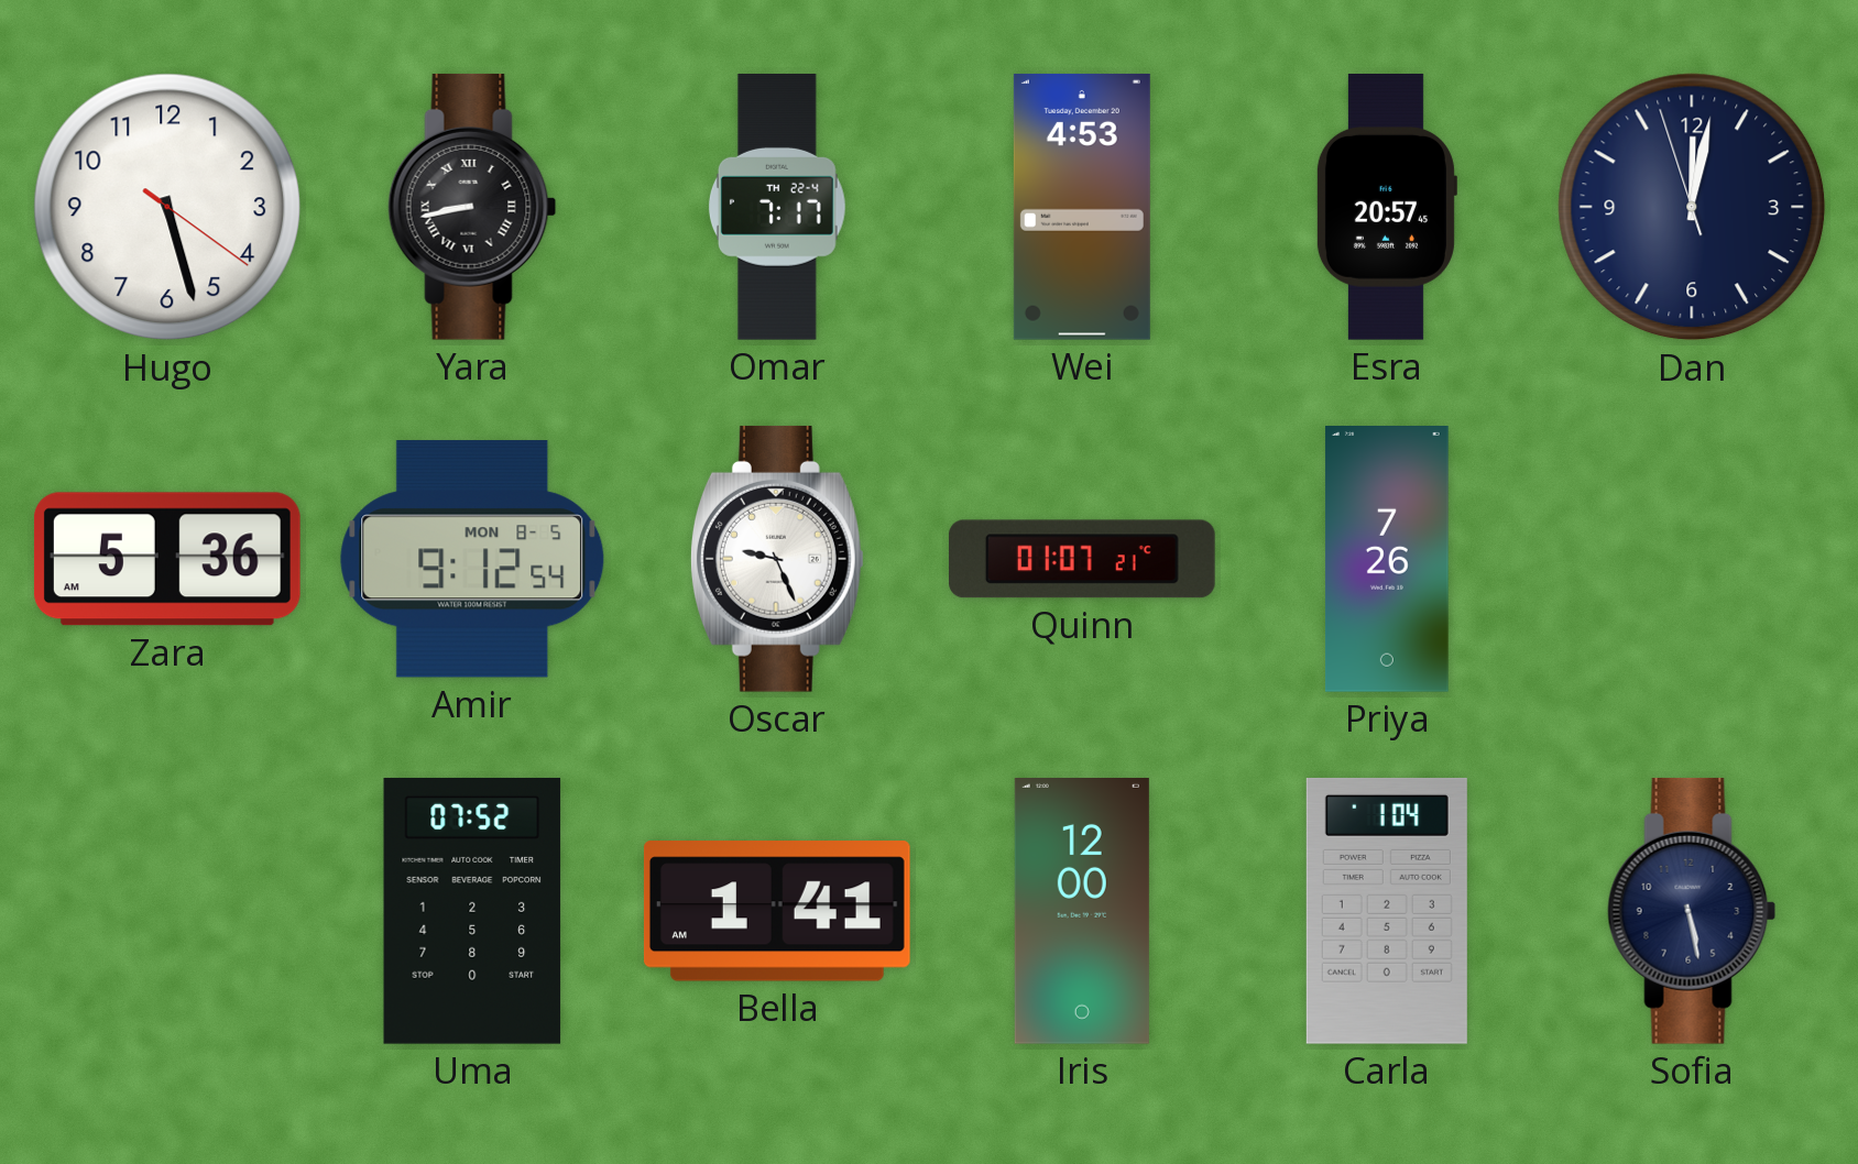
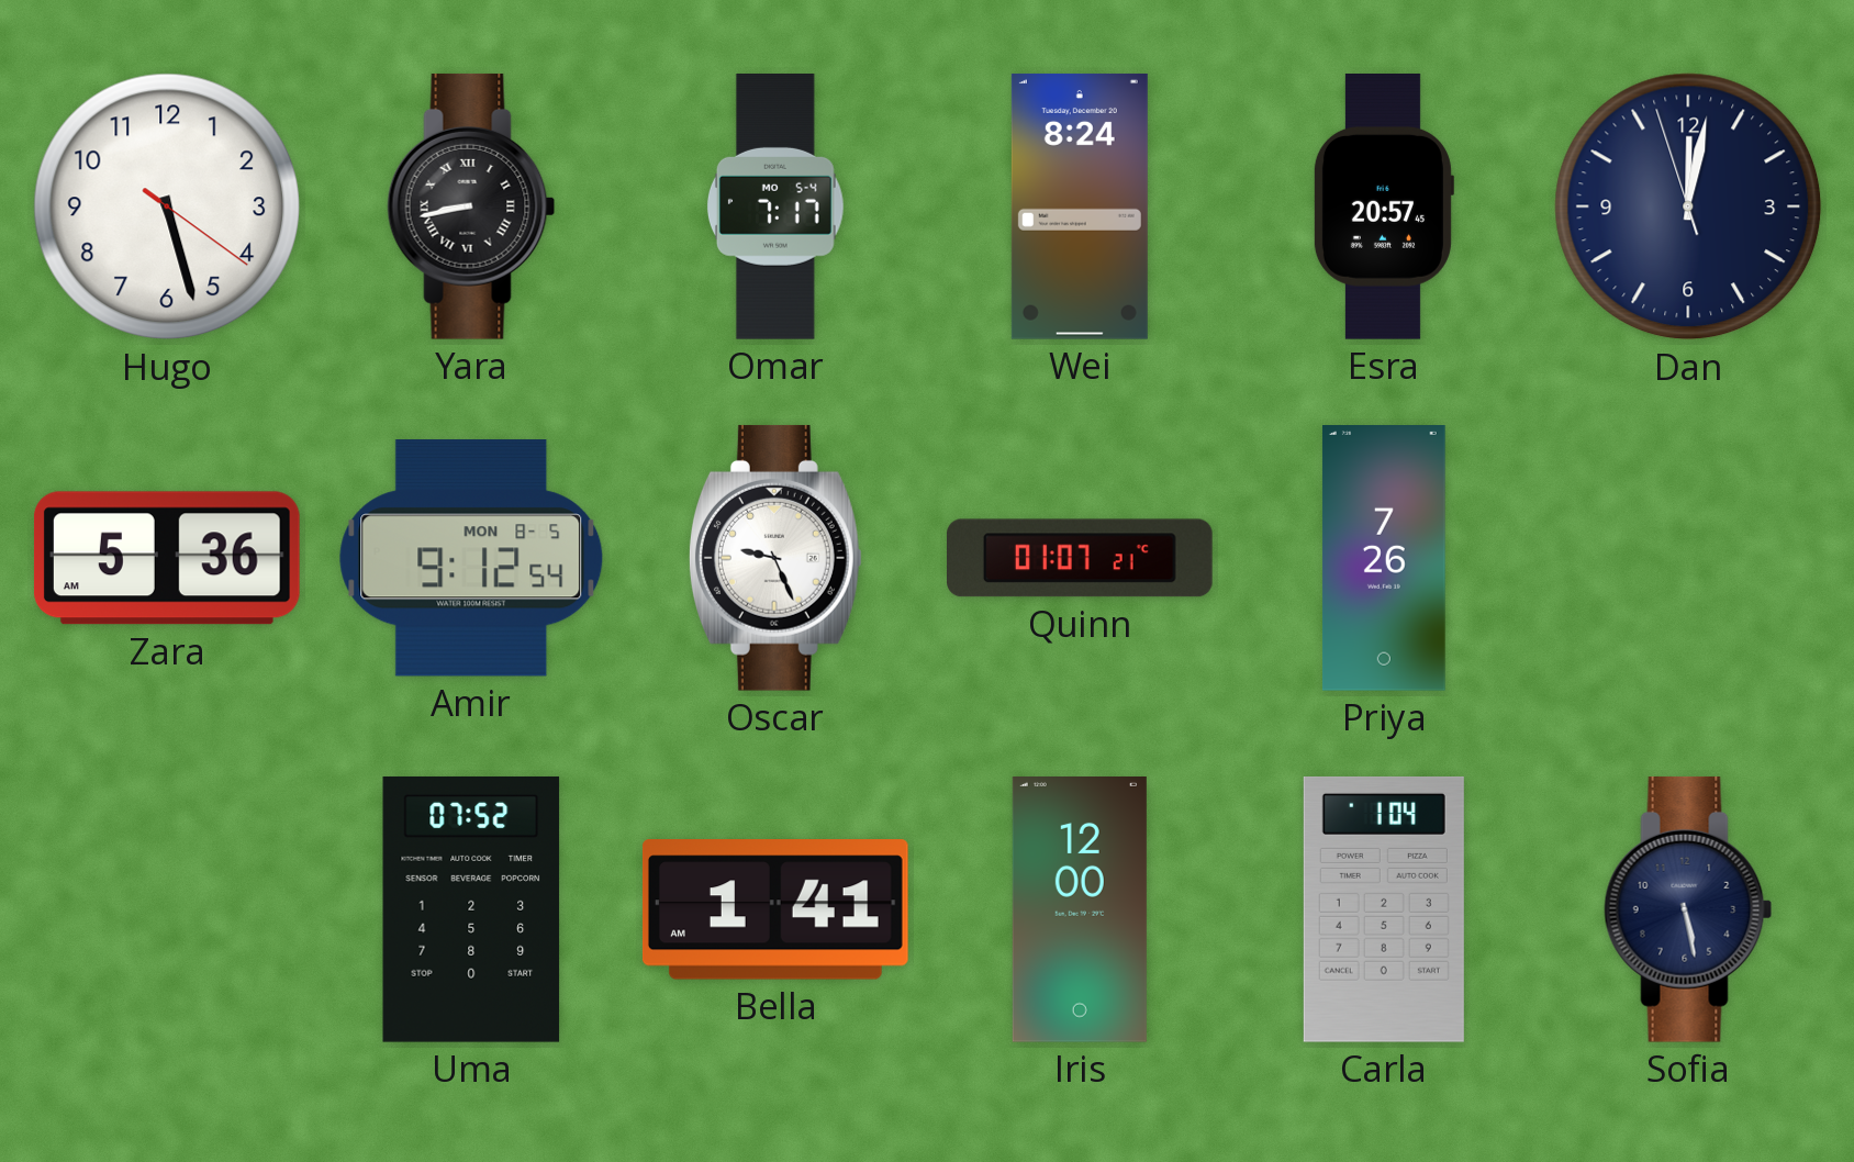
Omar date: TH 22-4 -> MO 5-4
Wei: 4:53 -> 8:24
